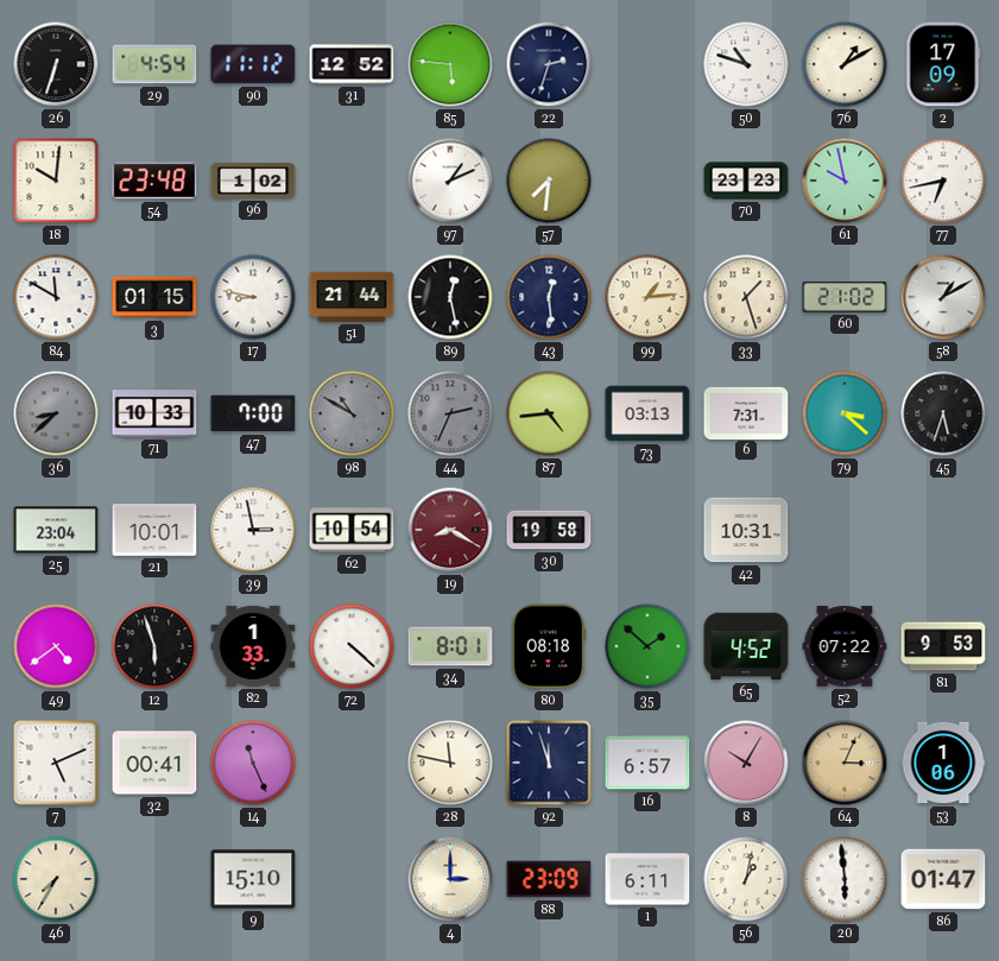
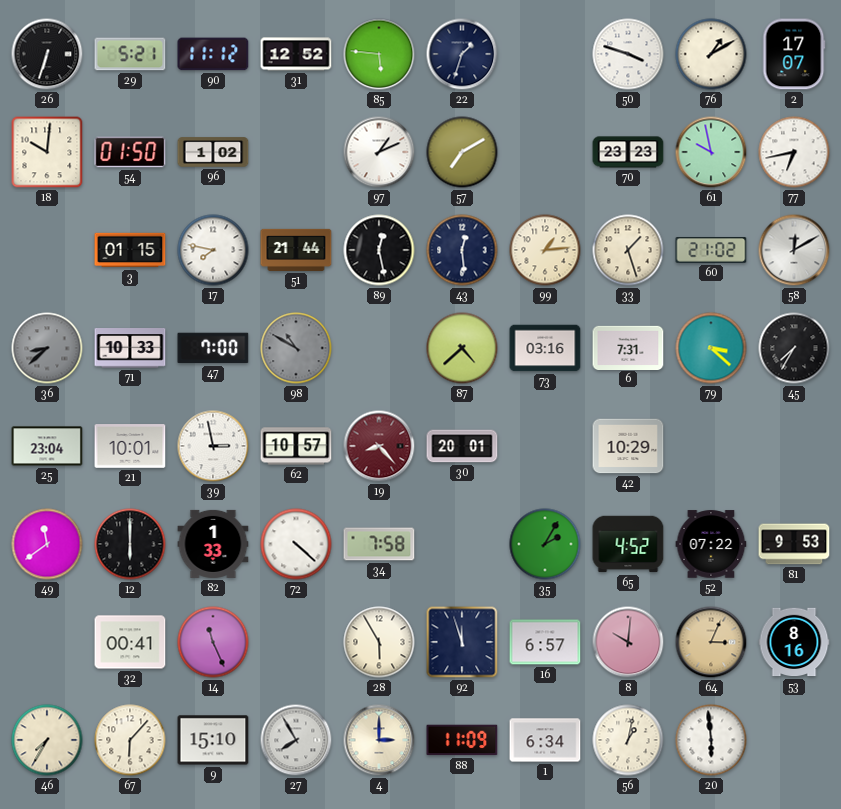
29: 4:54 -> 5:21
22: 2:33 -> 1:33
50: 10:48 -> 3:48
2: 17:09 -> 17:07
54: 23:48 -> 01:50
57: 7:31 -> 7:10
84: 11:50 -> none
17: 8:47 -> 7:47
58: 1:10 -> 12:10
44: 2:34 -> none
87: 4:44 -> 4:38
73: 03:13 -> 03:16
45: 5:33 -> 7:35
62: 10:54 -> 10:57
19: 8:20 -> 8:23
30: 19:58 -> 20:01
42: 10:31 -> 10:29
49: 4:39 -> 11:39
12: 5:57 -> 6:00
34: 8:01 -> 7:58
80: 08:18 -> none
35: 1:52 -> 2:05
7: 5:11 -> none
28: 11:47 -> 5:55
8: 10:05 -> 10:01
53: 1:06 -> 8:16
67: none -> 6:07
27: none -> 7:55
88: 23:09 -> 11:09
1: 6:11 -> 6:34
86: 01:47 -> none
